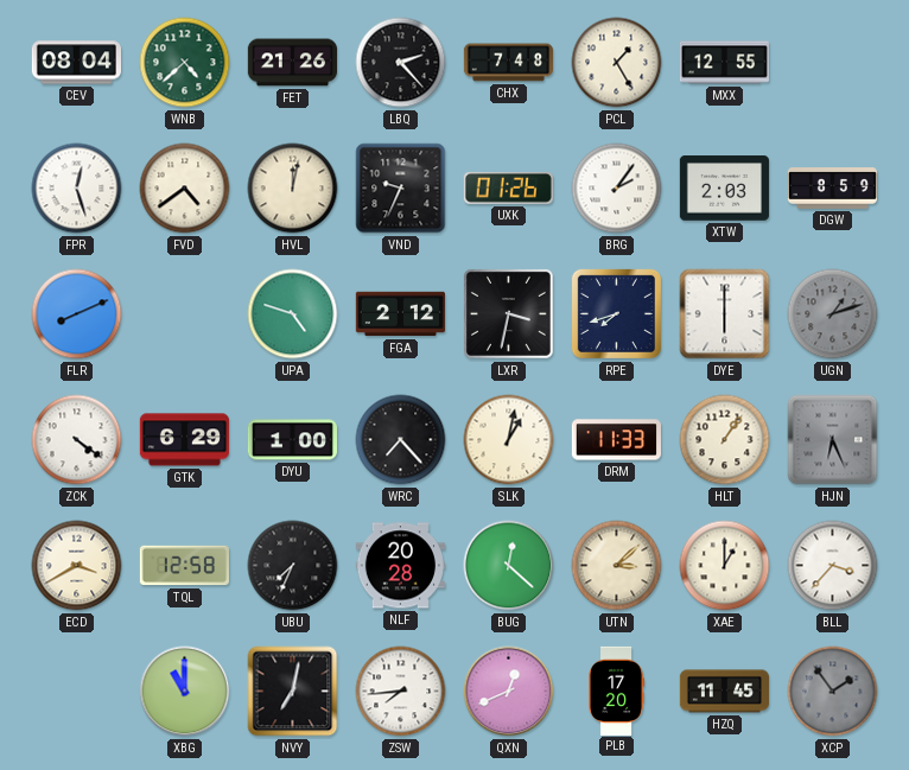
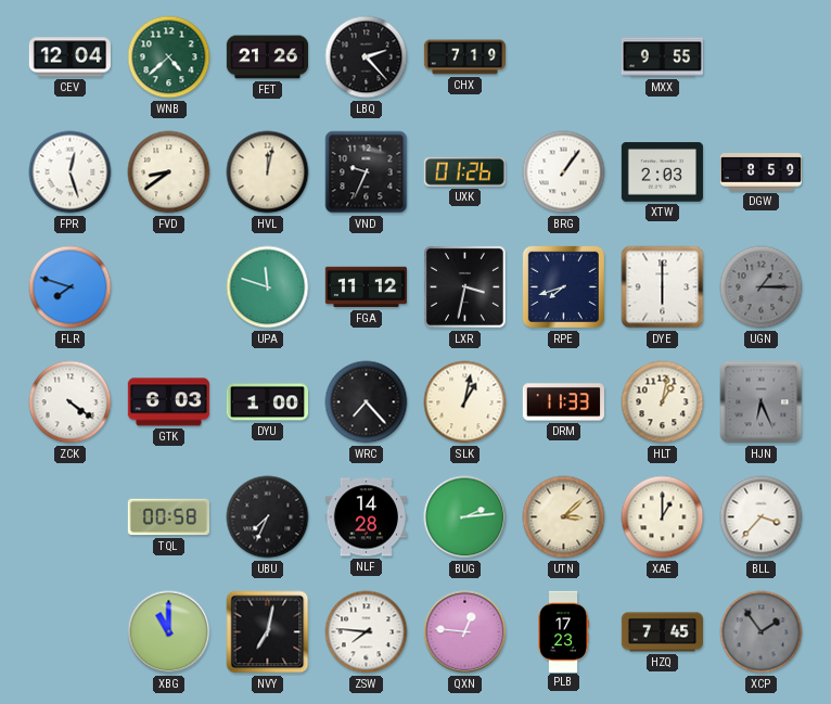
CEV: 08:04 -> 12:04
CHX: 7:48 -> 7:19
PCL: 1:25 -> none
MXX: 12:55 -> 9:55
FVD: 4:39 -> 8:39
BRG: 2:06 -> 1:06
FLR: 8:11 -> 7:48
UPA: 4:48 -> 11:48
FGA: 2:12 -> 11:12
UGN: 1:12 -> 1:15
GTK: 6:29 -> 6:03
HLT: 1:06 -> 1:02
ECD: 3:40 -> none
TQL: 12:58 -> 00:58
NLF: 20:28 -> 14:28
BUG: 12:22 -> 2:14
ZSW: 7:44 -> 7:46
QXN: 12:41 -> 12:46
PLB: 17:20 -> 17:23
HZQ: 11:45 -> 7:45
